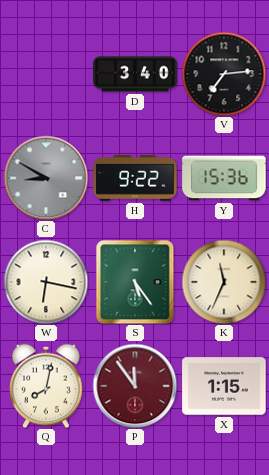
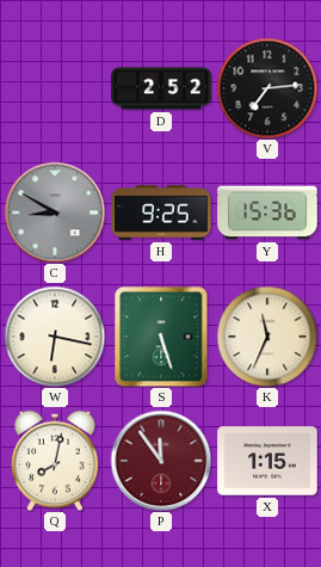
D: 3:40 -> 2:52
H: 9:22 -> 9:25
S: 5:24 -> 5:27
